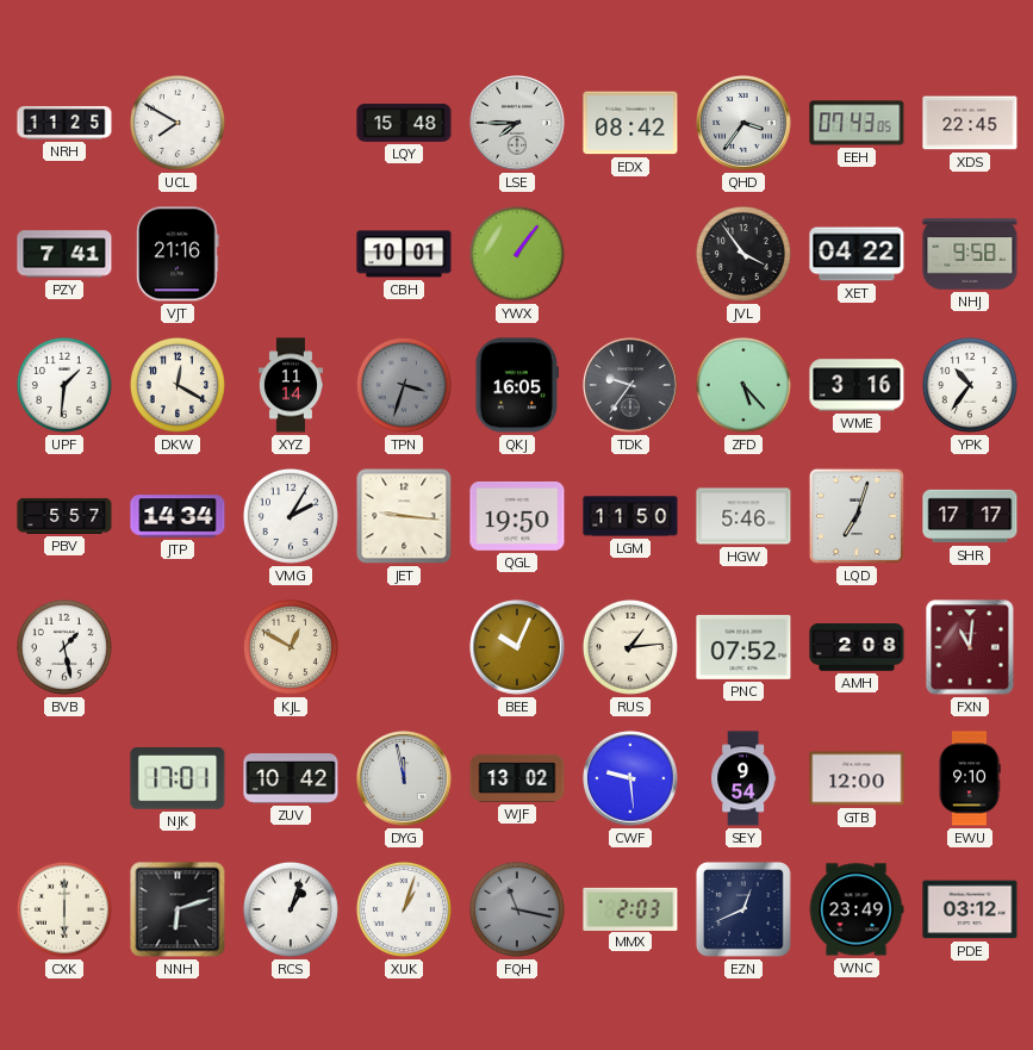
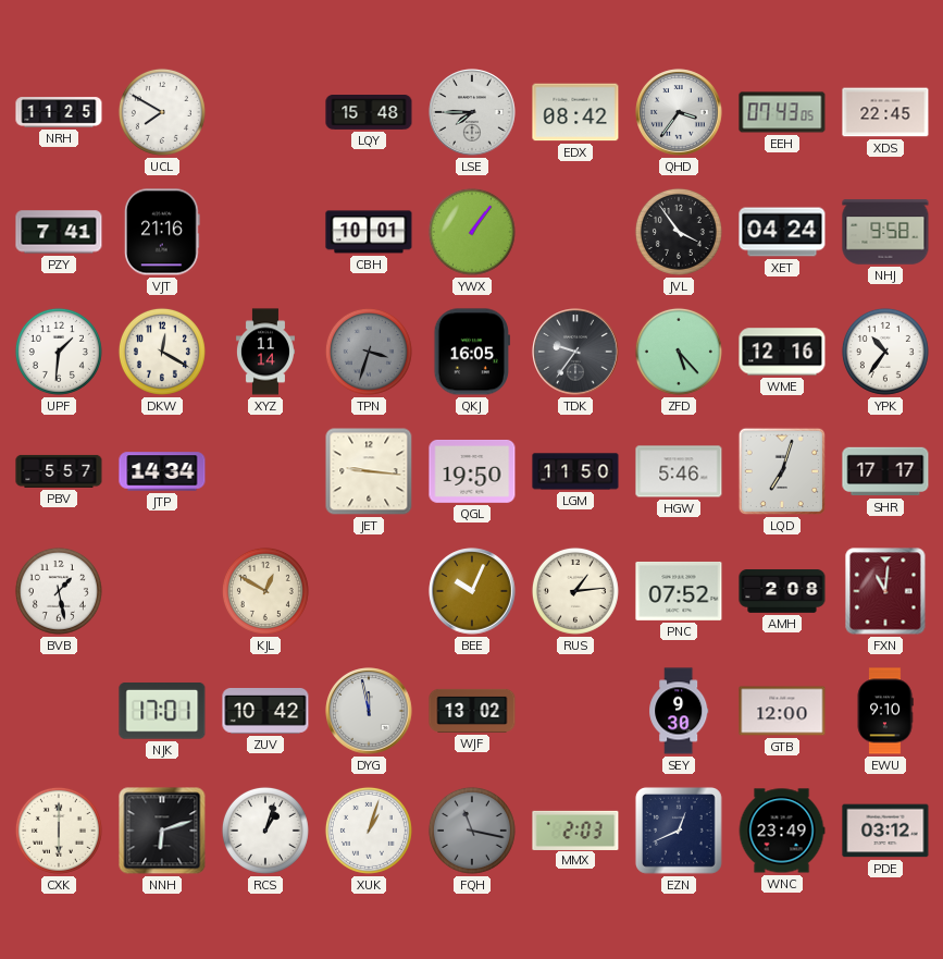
XET: 04:22 -> 04:24
WME: 3:16 -> 12:16
VMG: 2:05 -> none
CWF: 9:29 -> none
SEY: 9:54 -> 9:30
